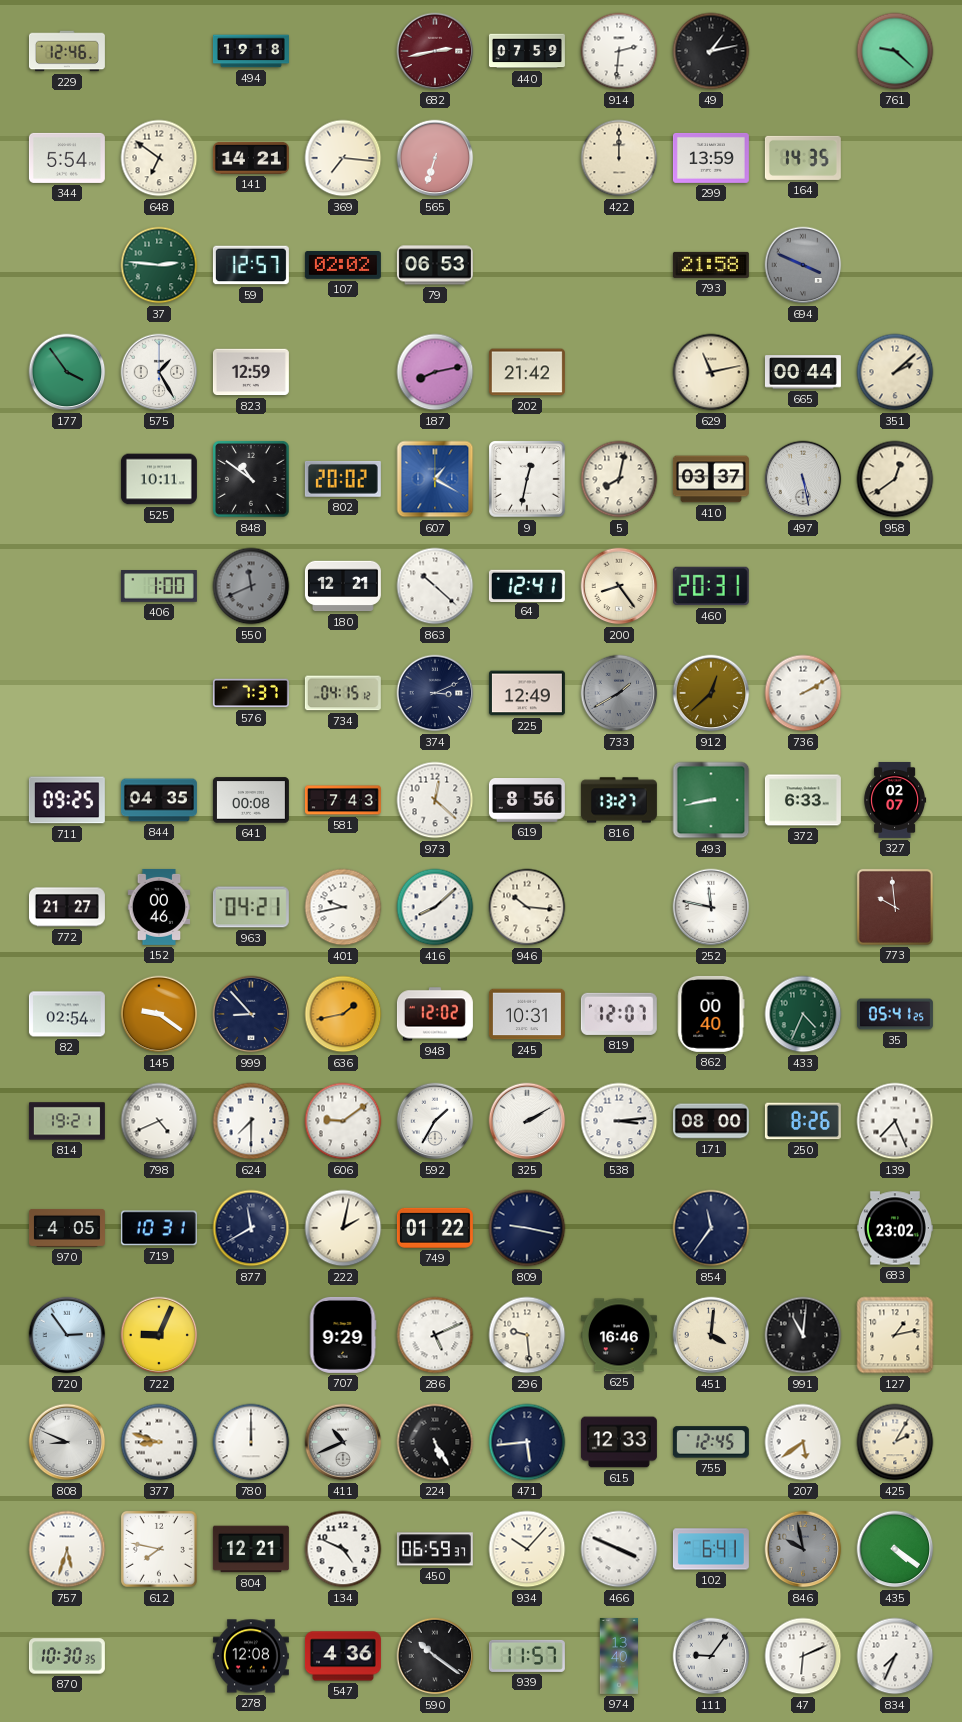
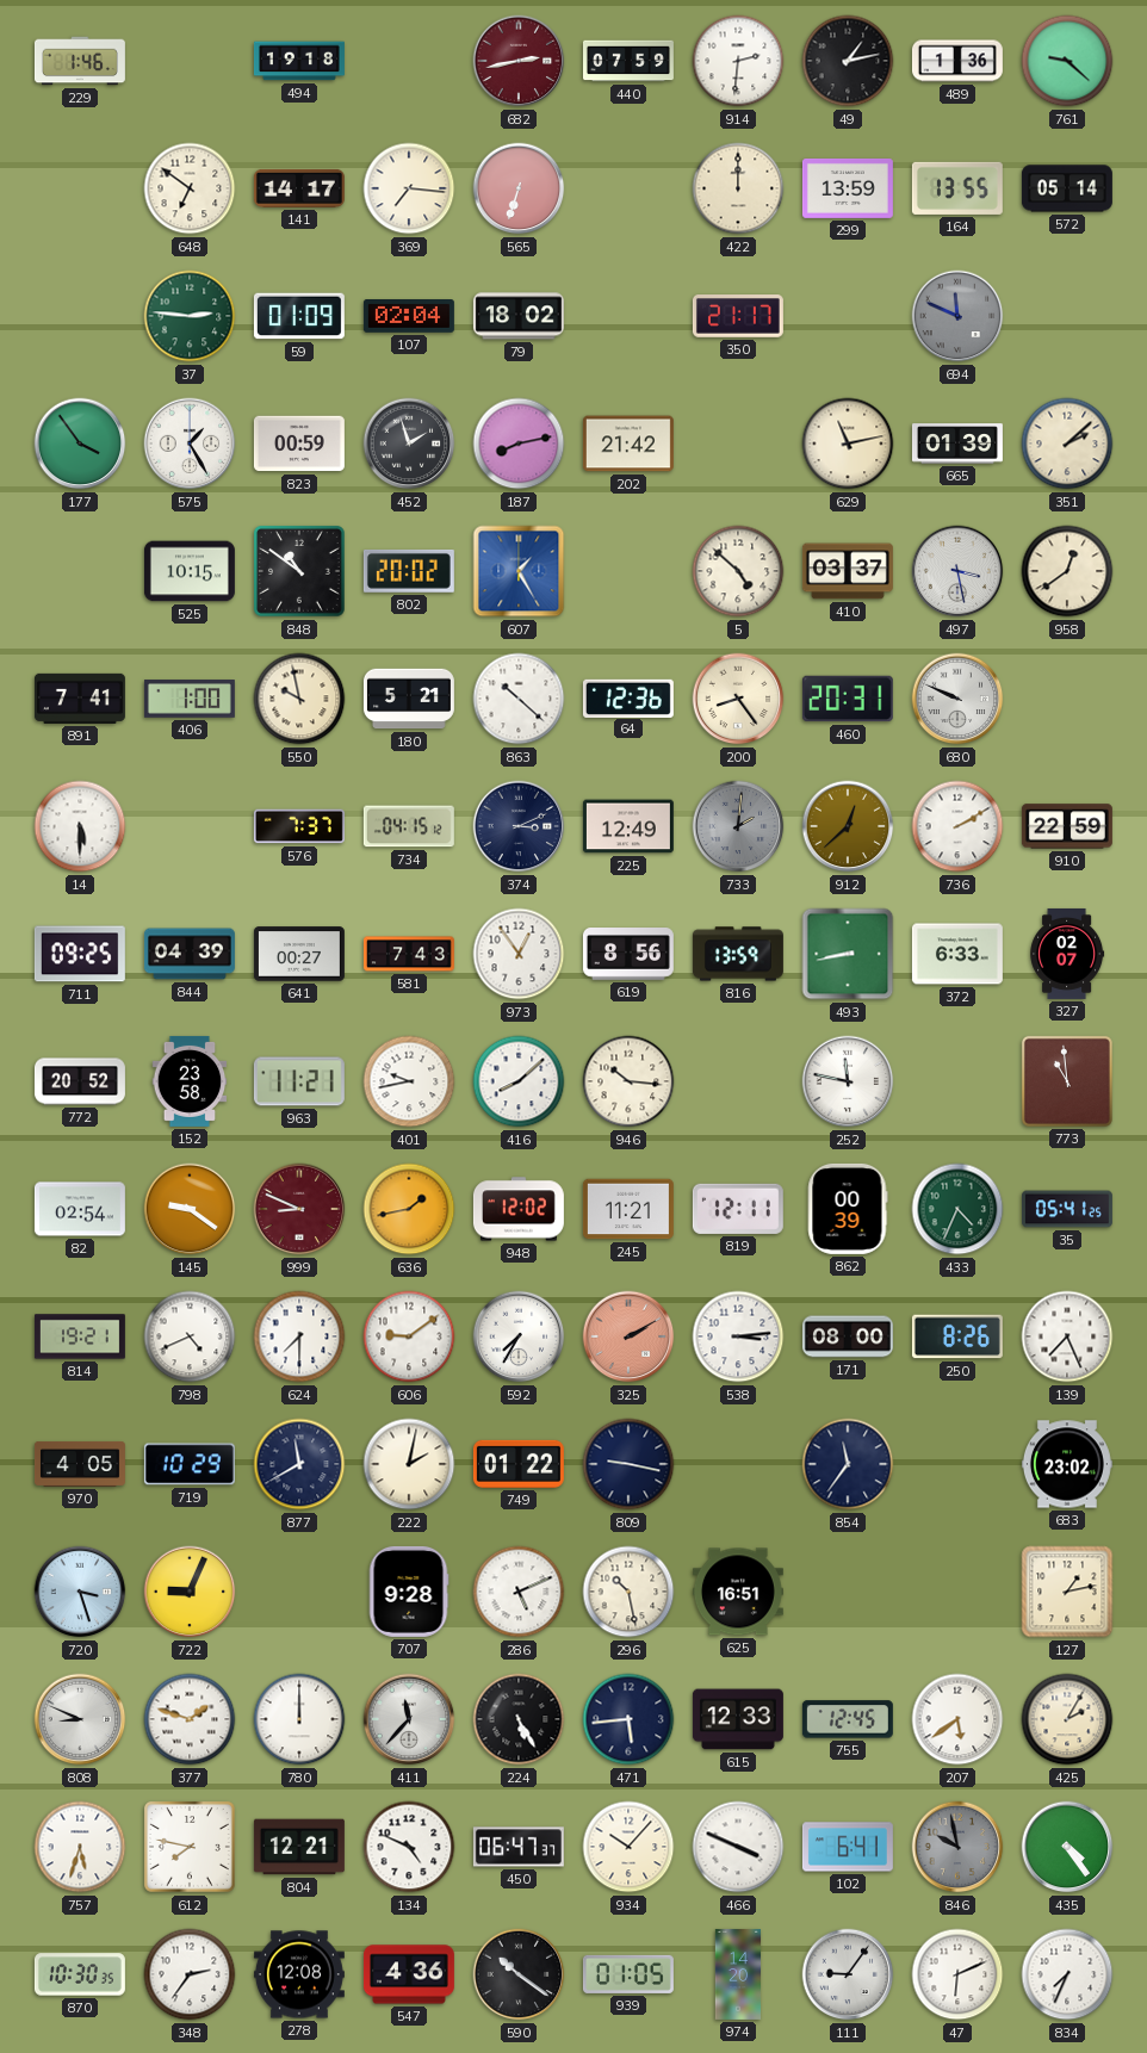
229: 12:46 -> 1:46
489: none -> 1:36
344: 5:54 -> none
141: 14:21 -> 14:17
164: 14:35 -> 13:55
572: none -> 05:14
59: 12:57 -> 01:09
107: 02:02 -> 02:04
79: 06:53 -> 18:02
350: none -> 21:17
793: 21:58 -> none
694: 3:49 -> 11:49
823: 12:59 -> 00:59
452: none -> 1:57
665: 00:44 -> 01:39
525: 10:11 -> 10:15
607: 1:20 -> 1:25
9: 12:32 -> none
5: 8:02 -> 4:52
497: 5:28 -> 3:28
891: none -> 7:41
550: 11:41 -> 9:58
550 dial: grey -> cream
180: 12:21 -> 5:21
64: 12:41 -> 12:36
680: none -> 9:49
14: none -> 5:30
733: 1:40 -> 2:01
910: none -> 22:59
844: 04:35 -> 04:39
641: 00:08 -> 00:27
973: 12:22 -> 12:54
816: 13:27 -> 13:59
772: 21:27 -> 20:52
152: 00:46 -> 23:58
963: 04:21 -> 11:21
773: 9:59 -> 10:59
999: 8:53 -> 8:49
999 dial: navy -> burgundy
245: 10:31 -> 11:21
819: 12:07 -> 12:11
862: 00:40 -> 00:39
592: 1:35 -> 7:35
325 dial: white -> salmon
719: 10:31 -> 10:29
720: 2:54 -> 3:27
707: 9:29 -> 9:28
296: 9:29 -> 10:28
625: 16:46 -> 16:51
451: 4:01 -> none
991: 11:01 -> none
377: 8:48 -> 1:48
411: 10:41 -> 11:37
450: 06:59 -> 06:47
435: 4:21 -> 4:24
348: none -> 2:36
939: 11:57 -> 01:05
974: 13:40 -> 14:20
